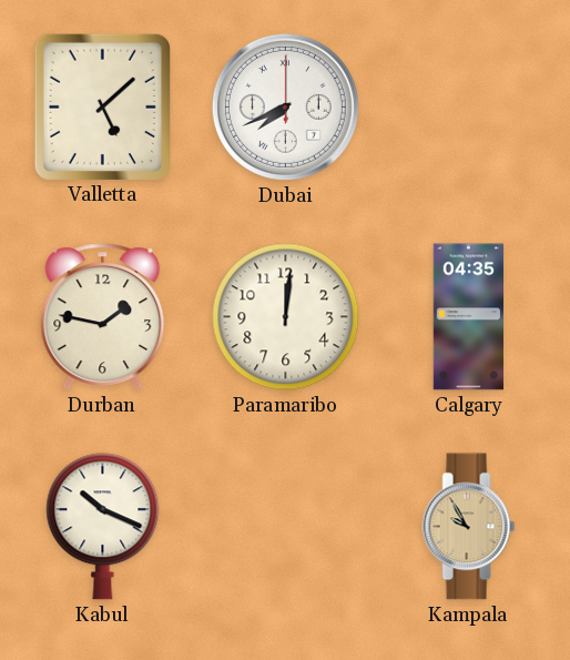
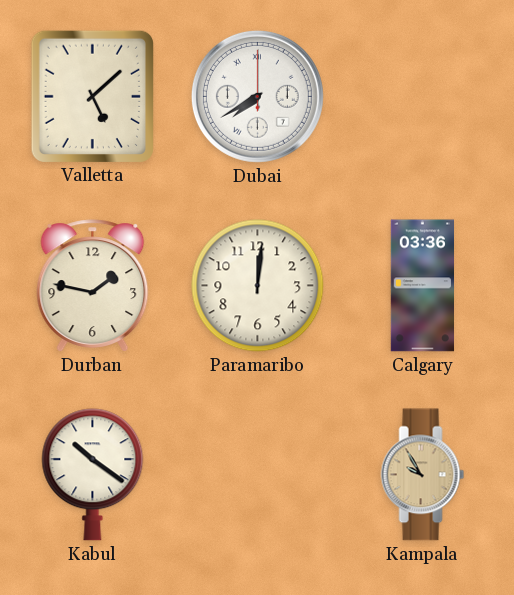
Dubai: 7:41 -> 7:40
Calgary: 04:35 -> 03:36
Kabul: 10:19 -> 10:21
